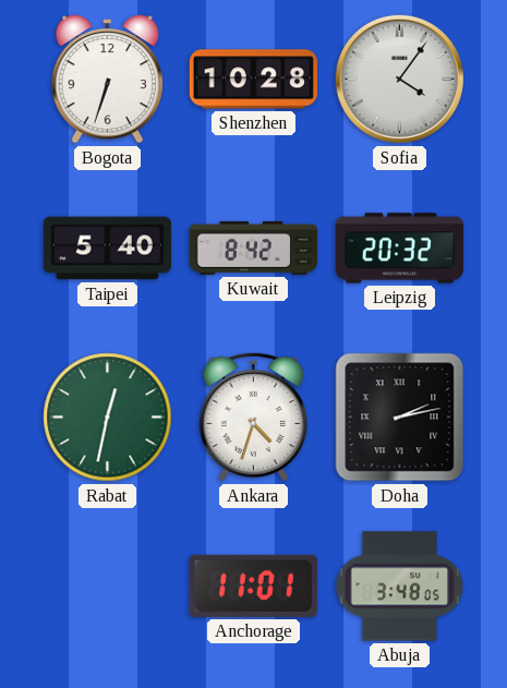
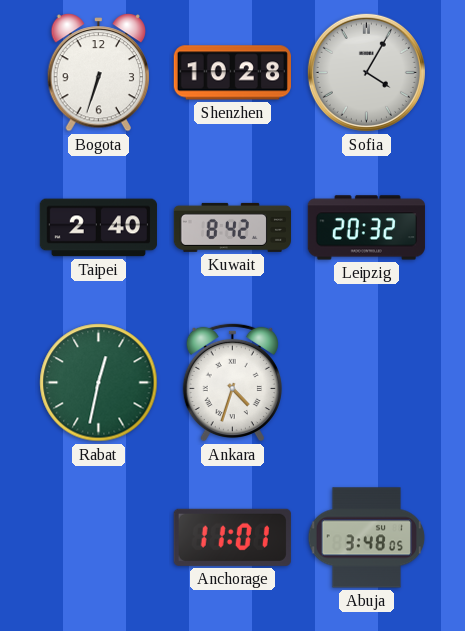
Sofia: 4:06 -> 4:05
Taipei: 5:40 -> 2:40
Doha: 2:13 -> none
